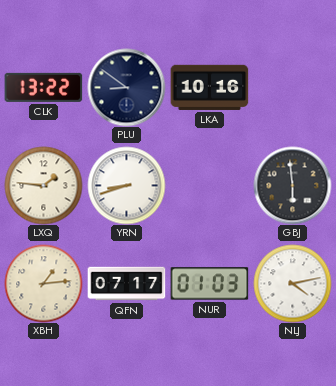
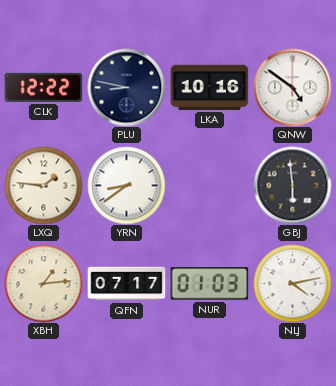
CLK: 13:22 -> 12:22
PLU: 8:51 -> 8:47
QNW: none -> 4:51
YRN: 8:42 -> 8:39
